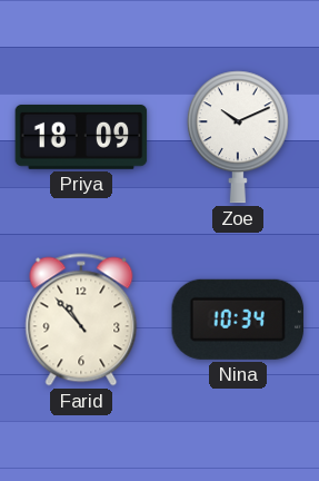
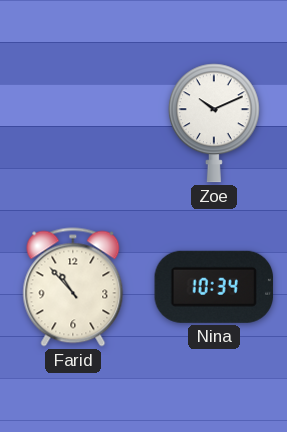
Priya: 18:09 -> none
